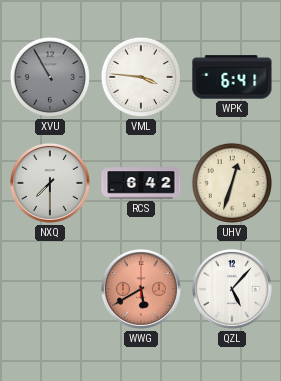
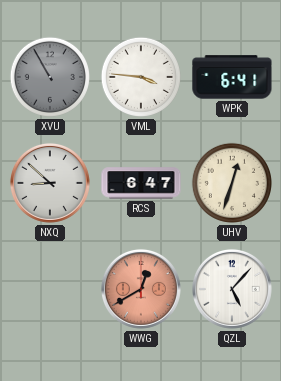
NXQ: 7:30 -> 8:52
RCS: 6:42 -> 6:47
WWG: 5:40 -> 12:40
